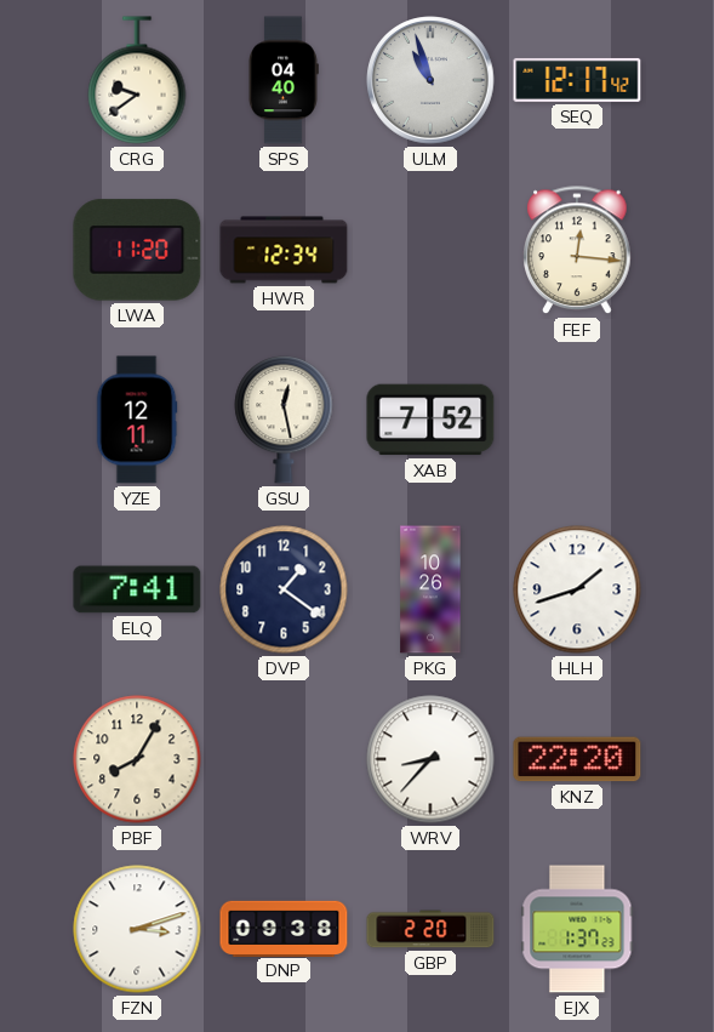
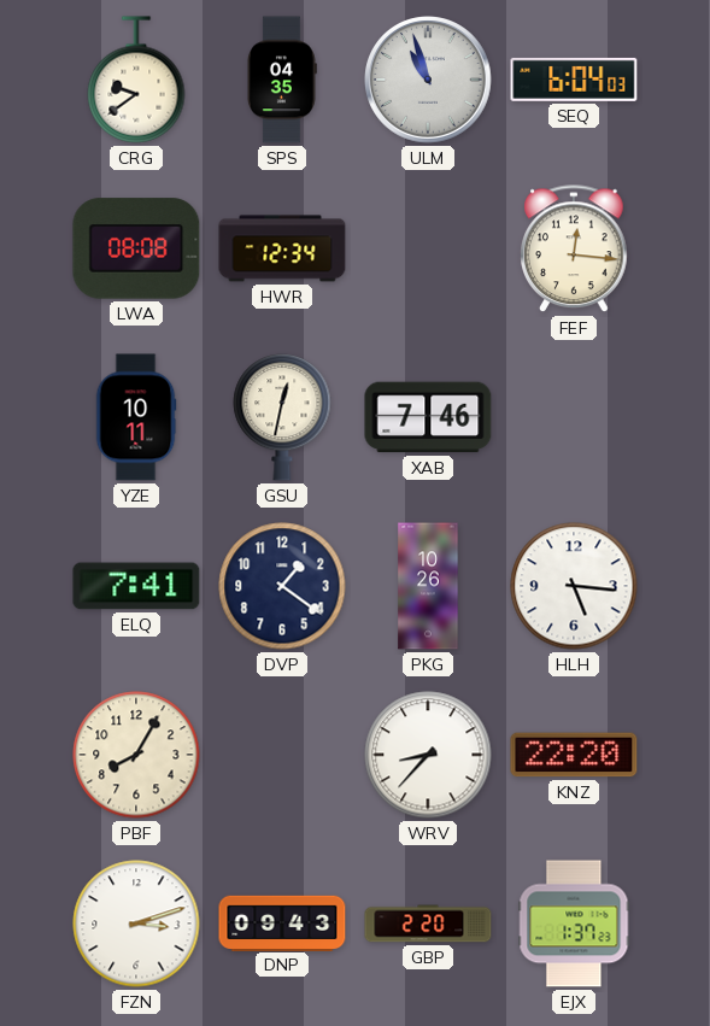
SPS: 04:40 -> 04:35
SEQ: 12:17 -> 6:04
LWA: 11:20 -> 08:08
YZE: 12:11 -> 10:11
GSU: 12:28 -> 12:32
XAB: 7:52 -> 7:46
HLH: 1:42 -> 5:16
DNP: 09:38 -> 09:43
